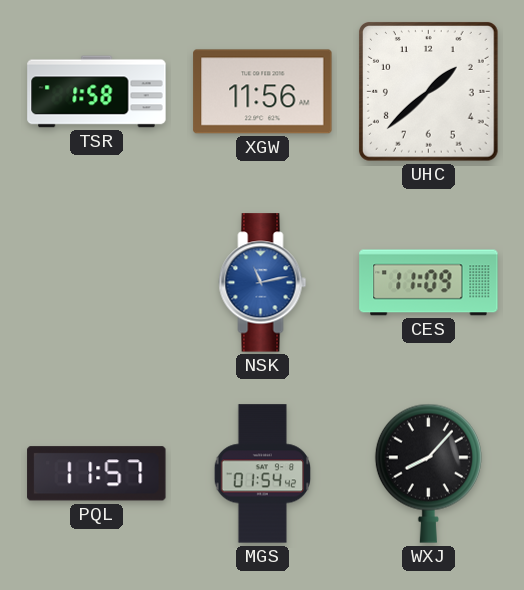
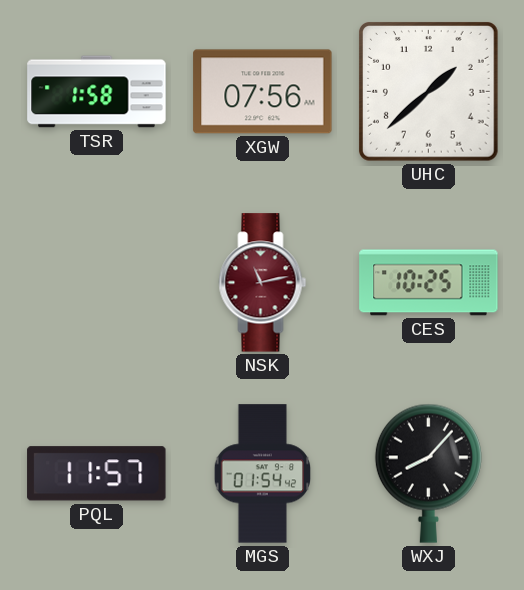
XGW: 11:56 -> 07:56
NSK dial: blue -> burgundy
CES: 11:09 -> 10:25
